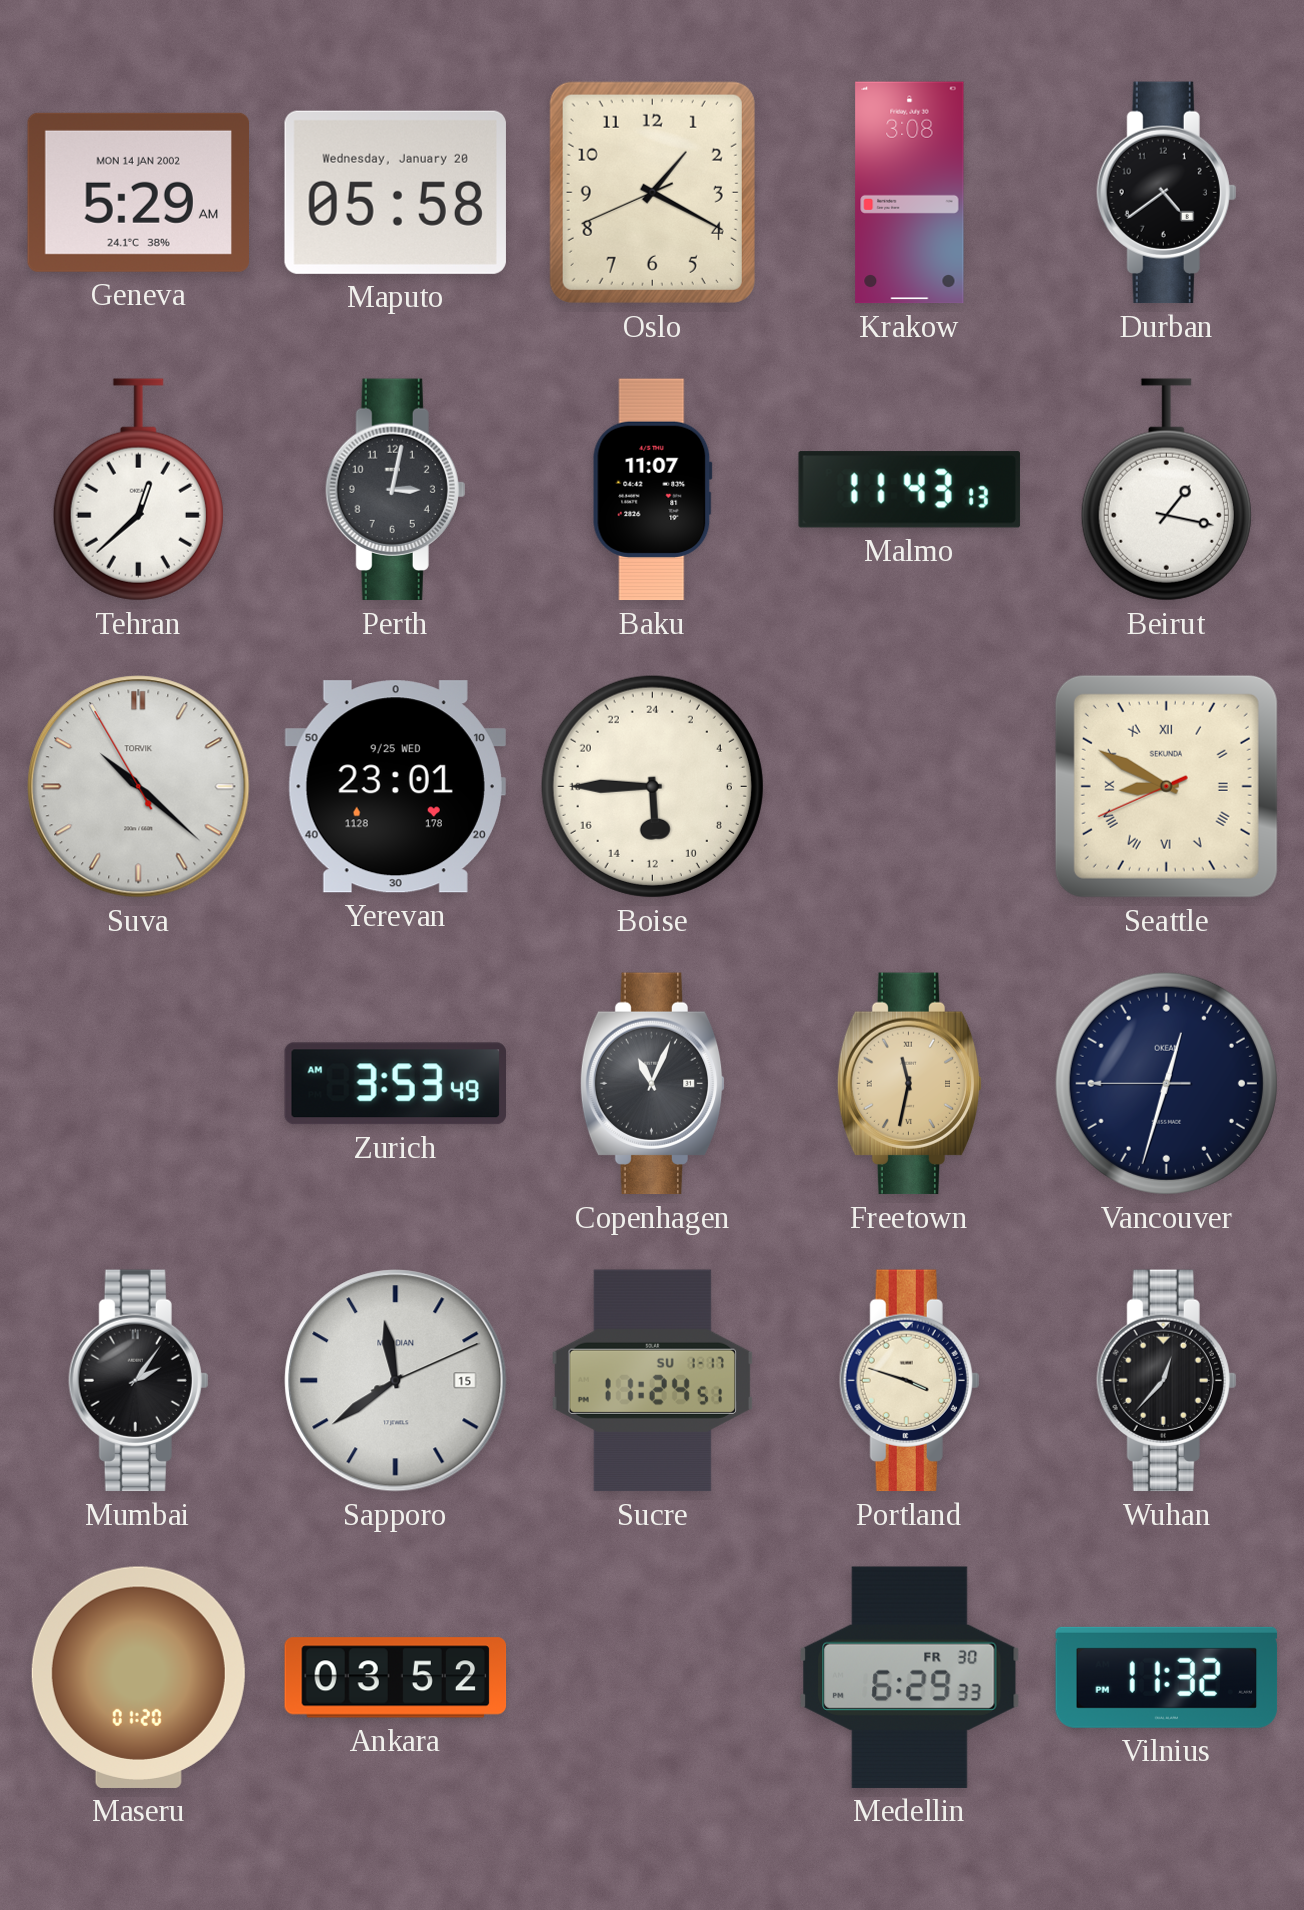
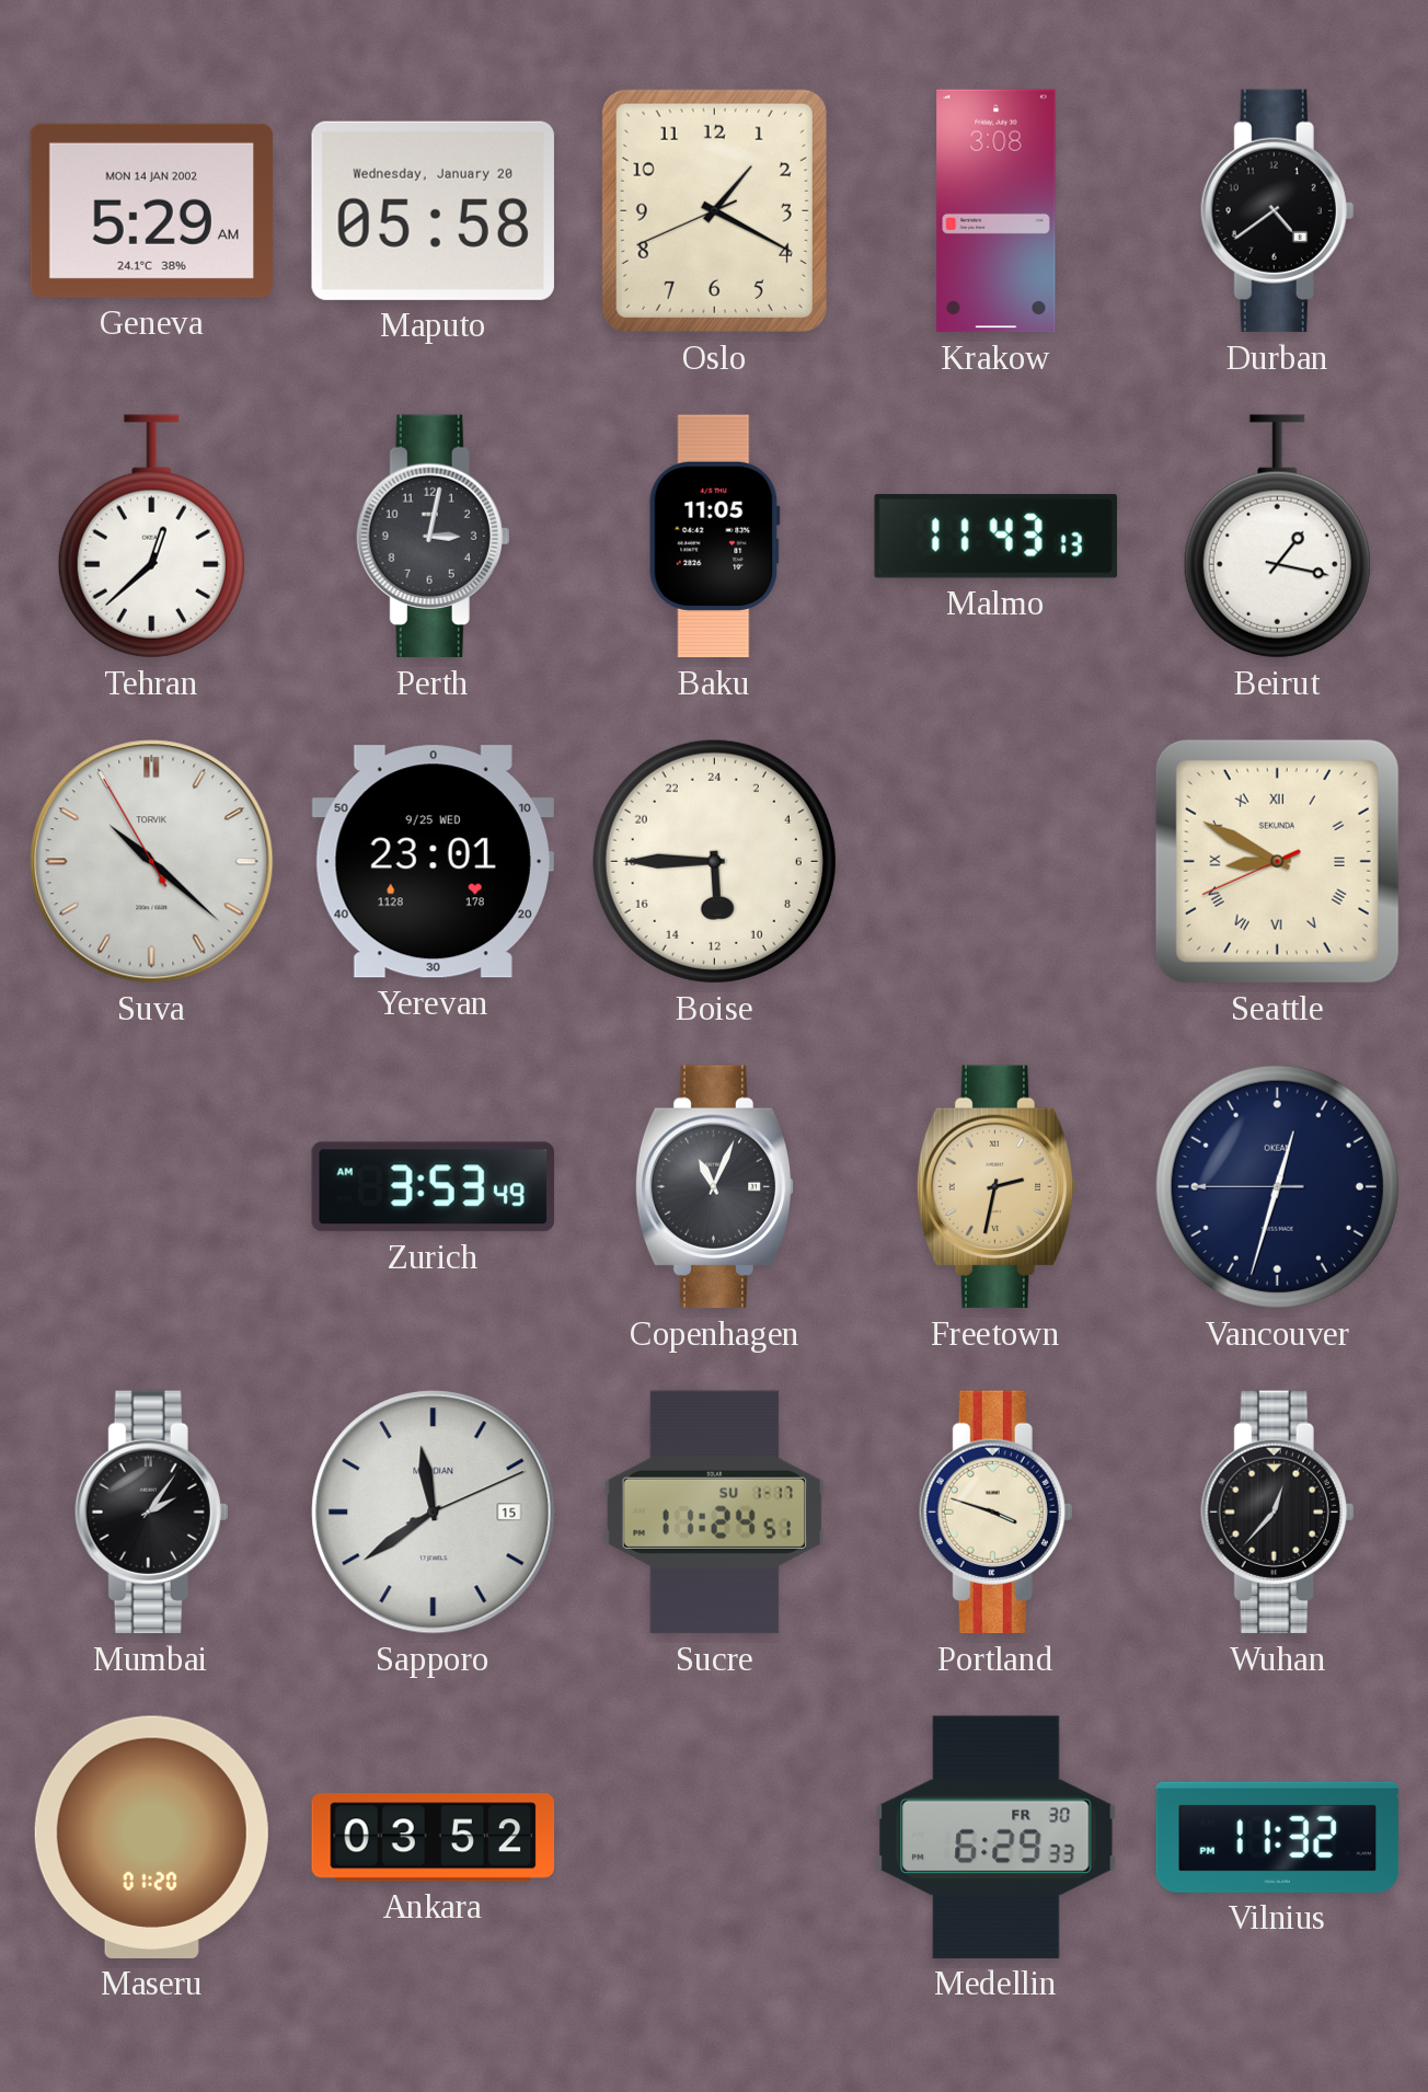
Baku: 11:07 -> 11:05
Freetown: 11:32 -> 2:32
